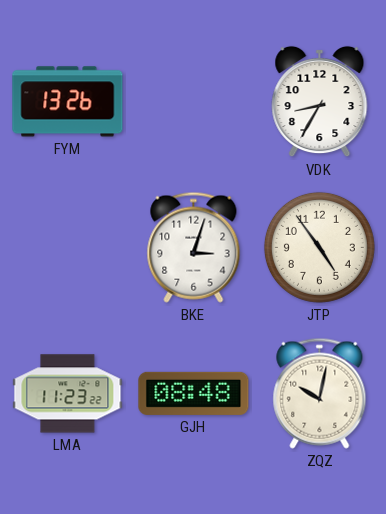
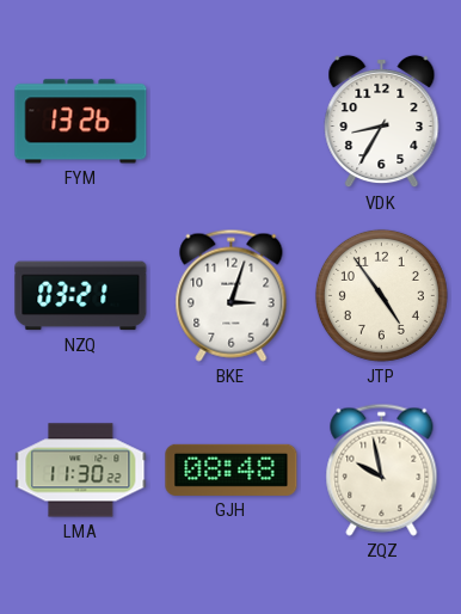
NZQ: none -> 03:21
LMA: 11:23 -> 11:30
ZQZ: 10:02 -> 9:58
